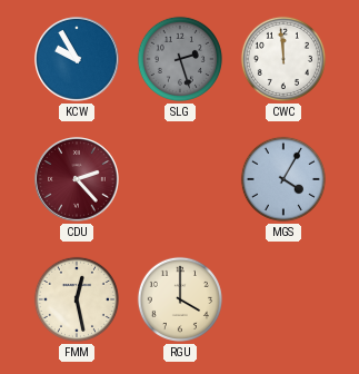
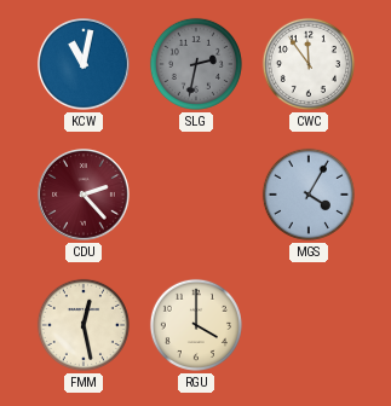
KCW: 9:55 -> 11:02
SLG: 2:27 -> 2:32
CWC: 11:59 -> 11:54
